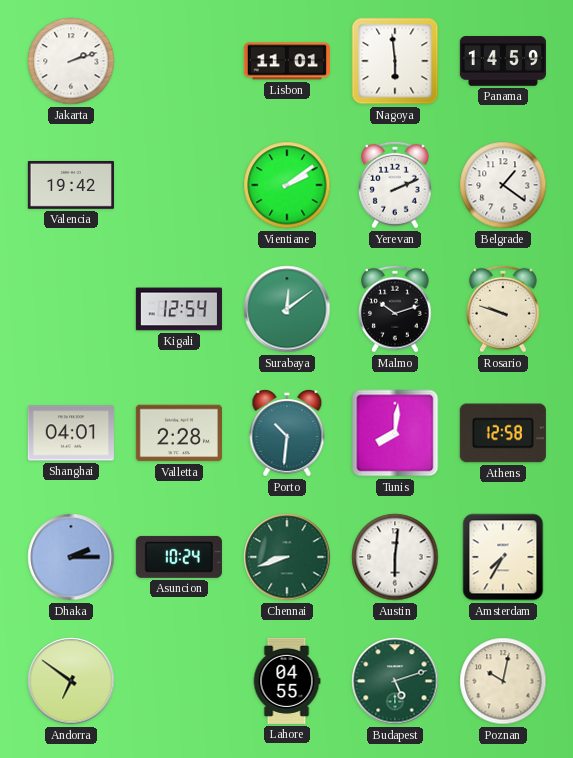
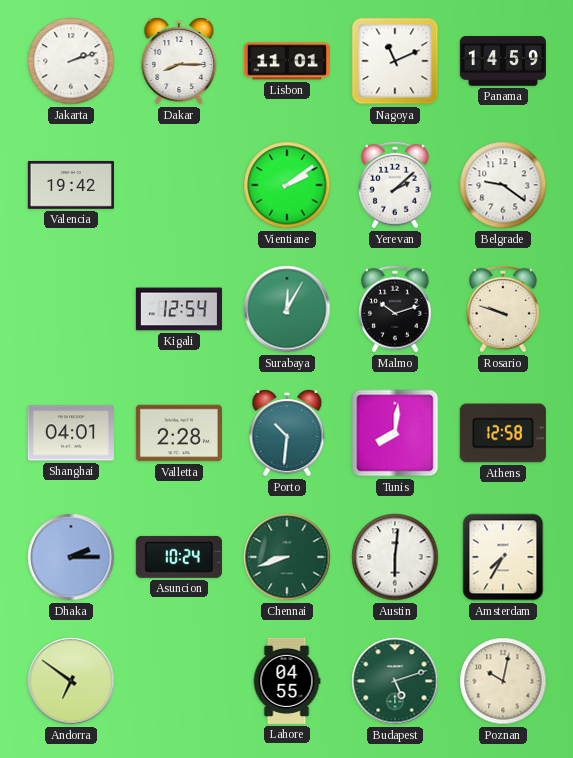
Dakar: none -> 8:15
Nagoya: 5:59 -> 11:11
Yerevan: 2:11 -> 2:08
Belgrade: 1:21 -> 9:21
Surabaya: 12:09 -> 12:05
